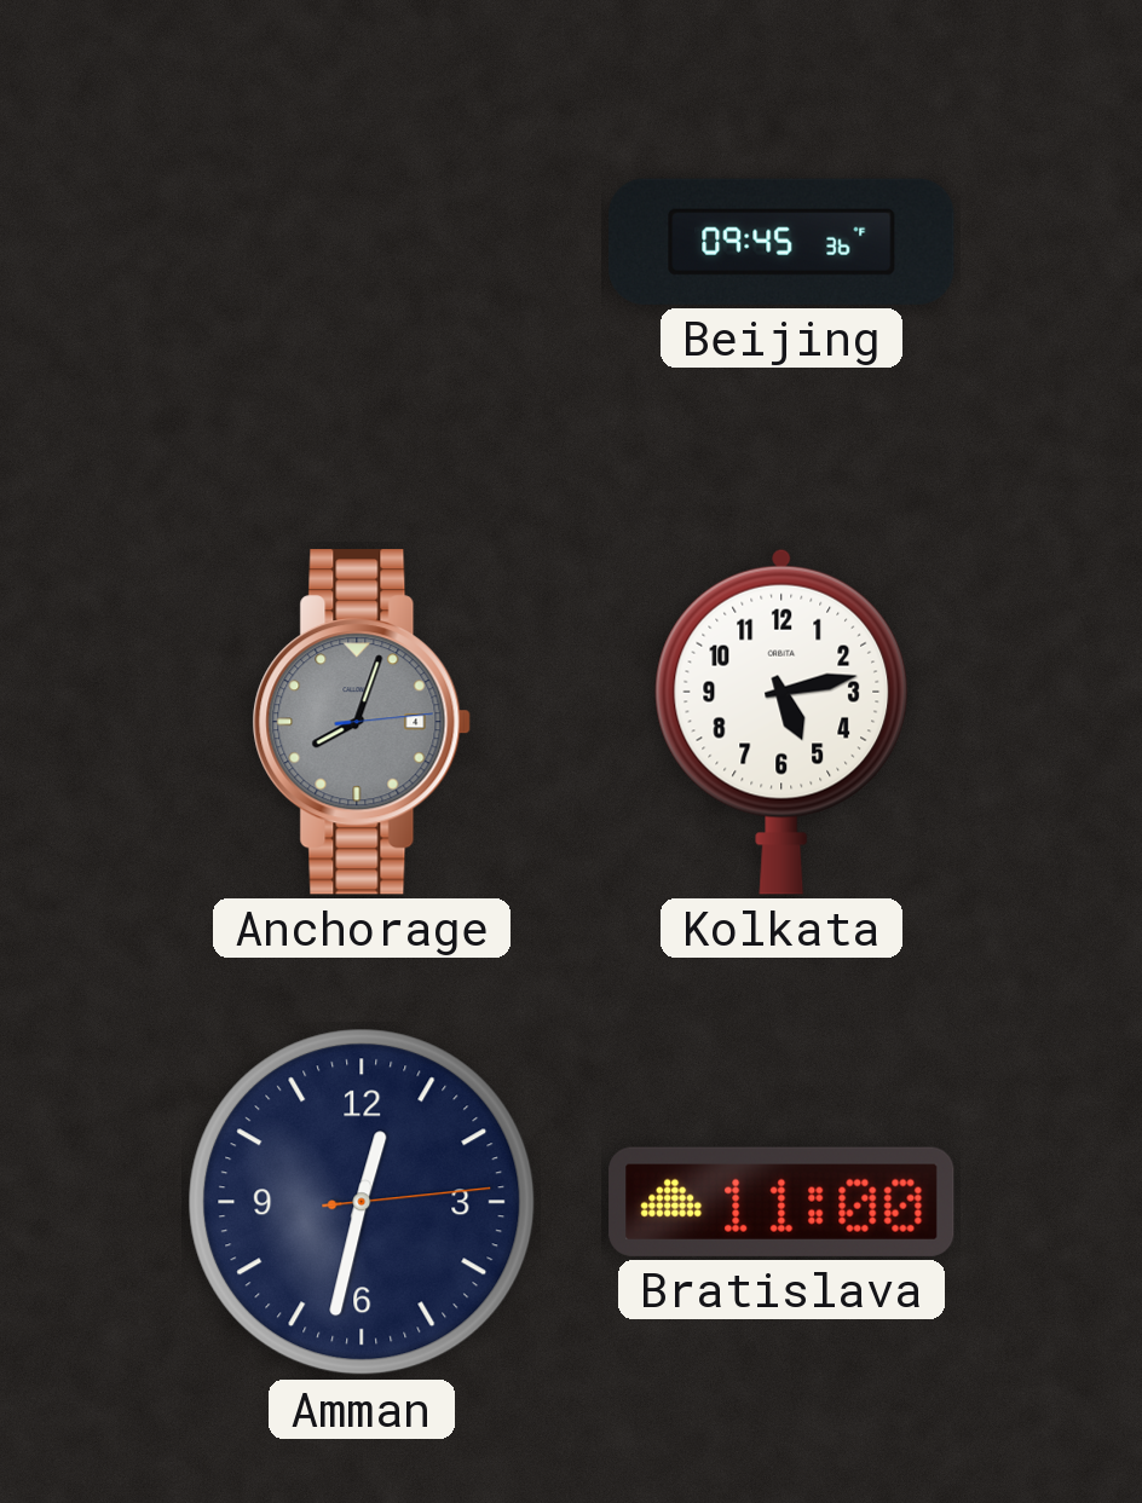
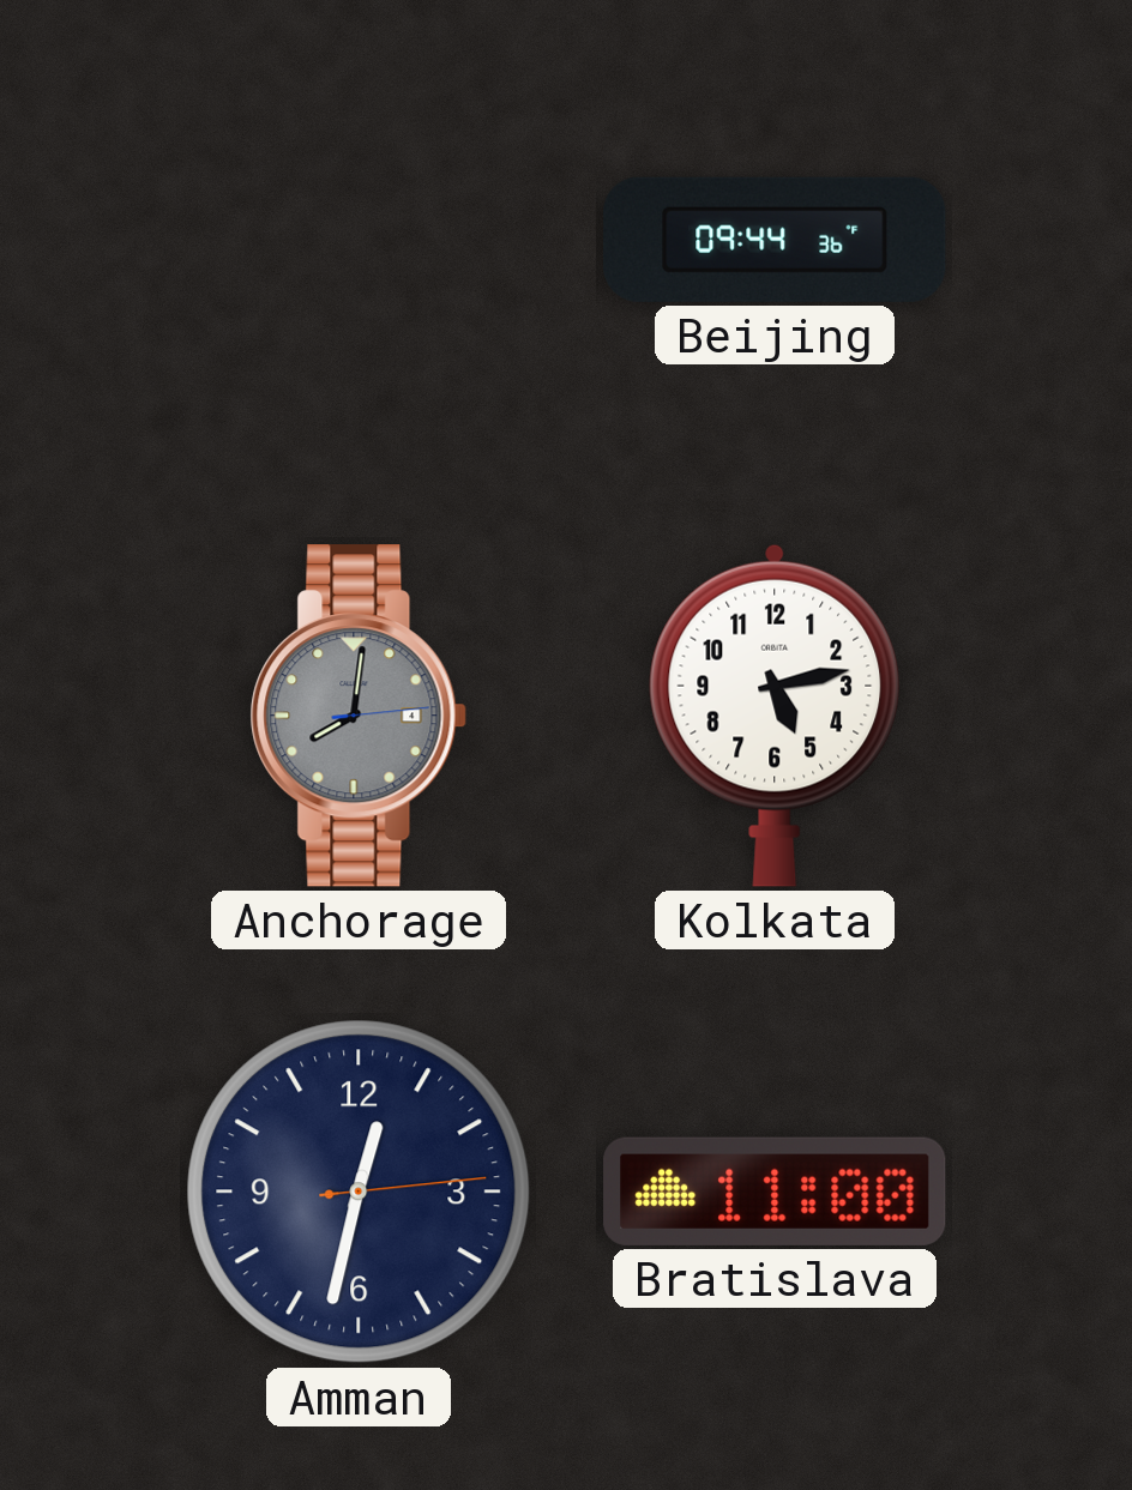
Beijing: 09:45 -> 09:44
Anchorage: 8:03 -> 8:01
